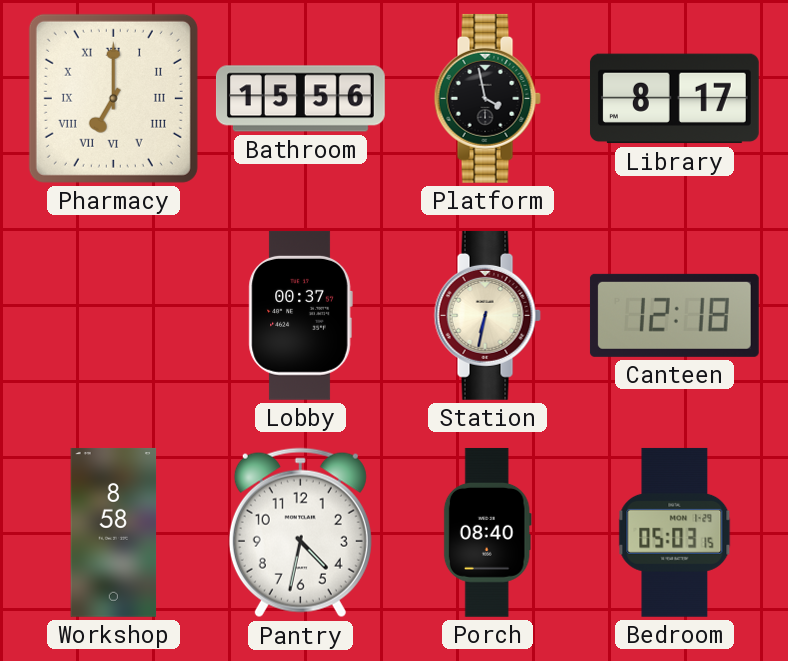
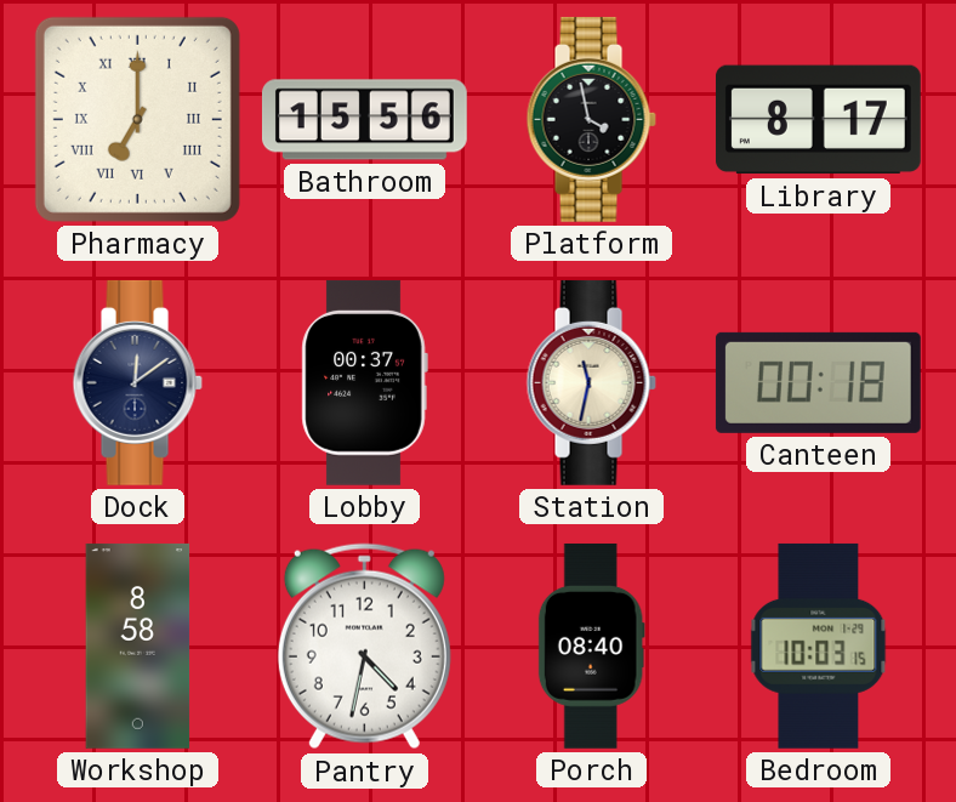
Dock: none -> 12:09
Station: 6:32 -> 11:32
Canteen: 12:18 -> 00:18
Bedroom: 05:03 -> 10:03
